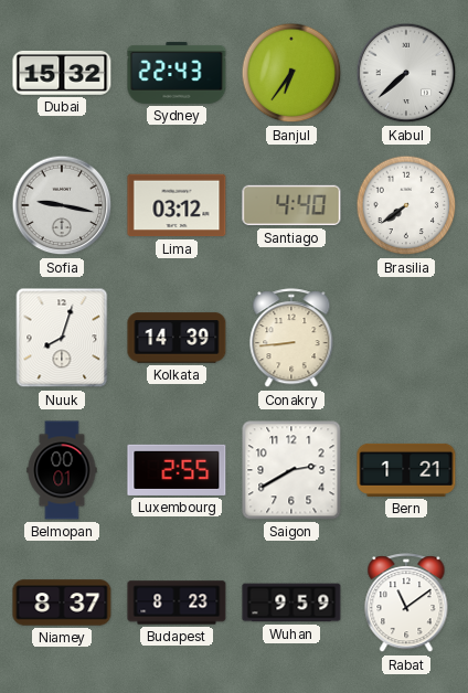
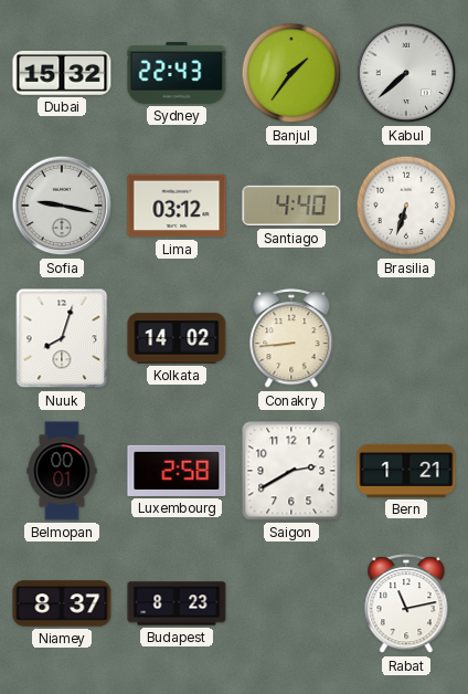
Banjul: 6:36 -> 1:36
Brasilia: 7:39 -> 6:33
Kolkata: 14:39 -> 14:02
Luxembourg: 2:55 -> 2:58
Wuhan: 9:59 -> none
Rabat: 11:09 -> 11:13
